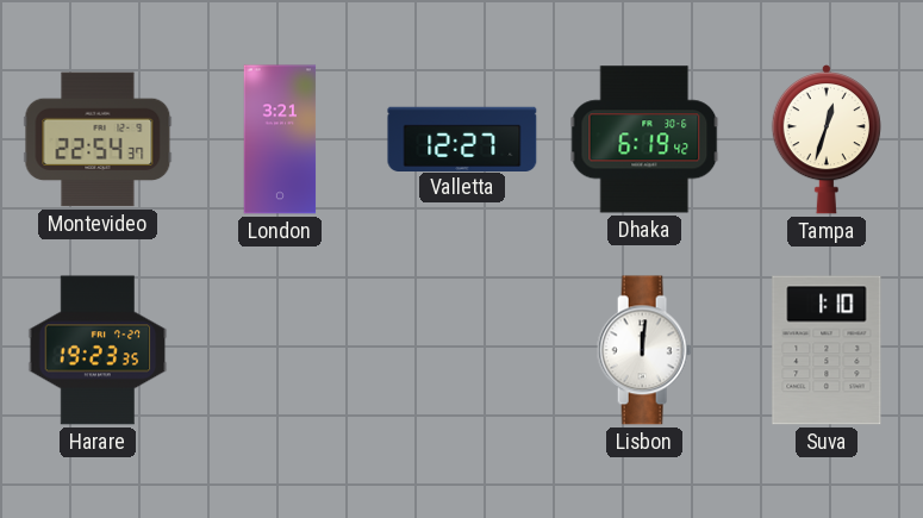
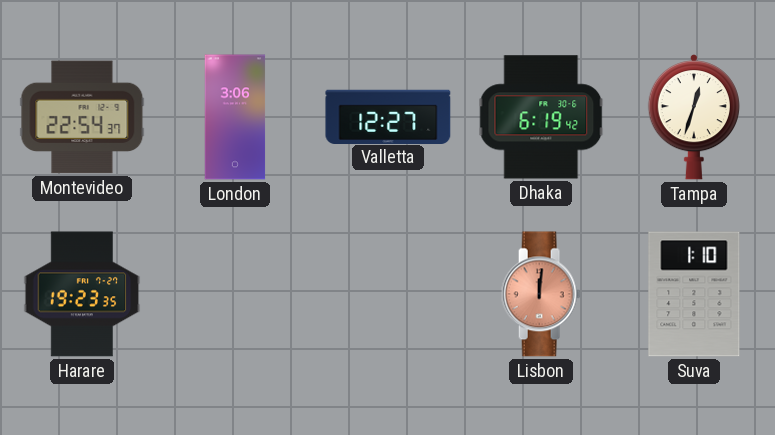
London: 3:21 -> 3:06
Lisbon dial: white -> salmon
